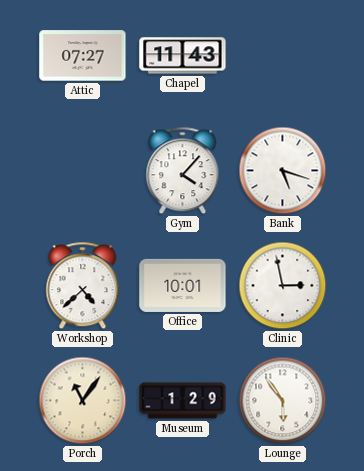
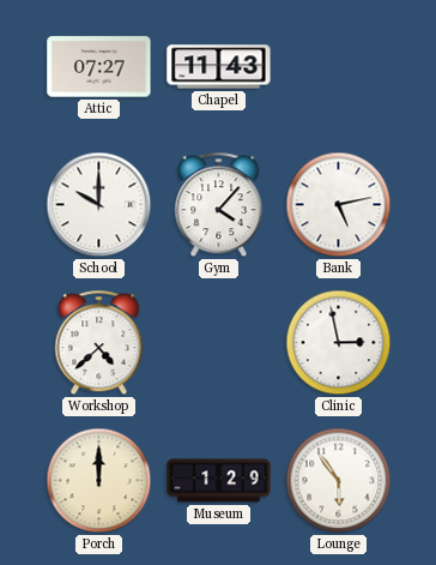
School: none -> 10:00
Bank: 5:18 -> 5:13
Office: 10:01 -> none
Porch: 11:06 -> 12:00
